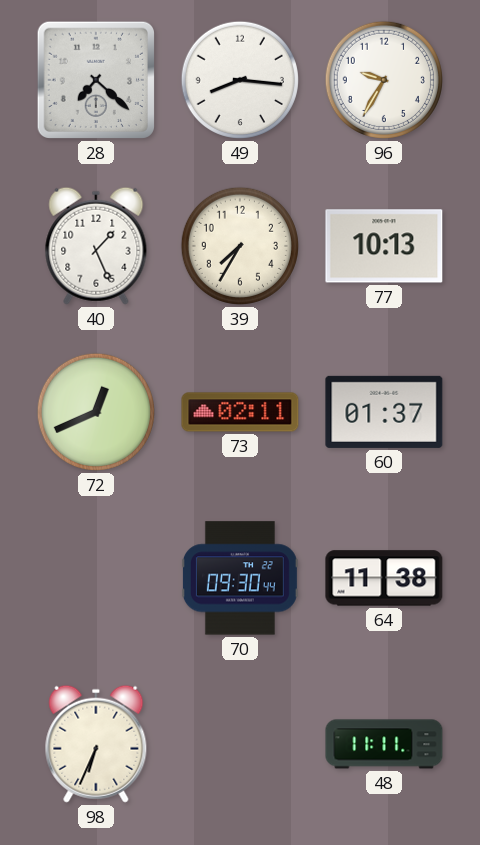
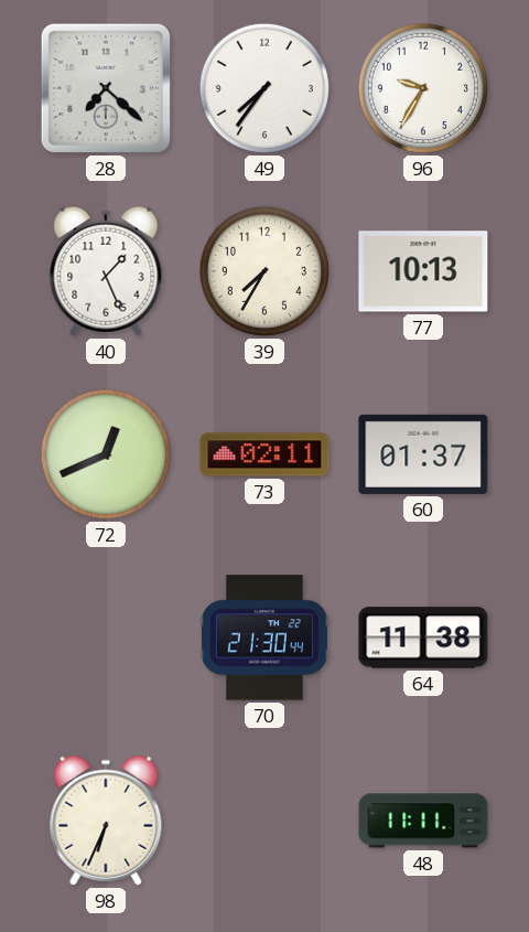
49: 8:16 -> 7:36
70: 09:30 -> 21:30
